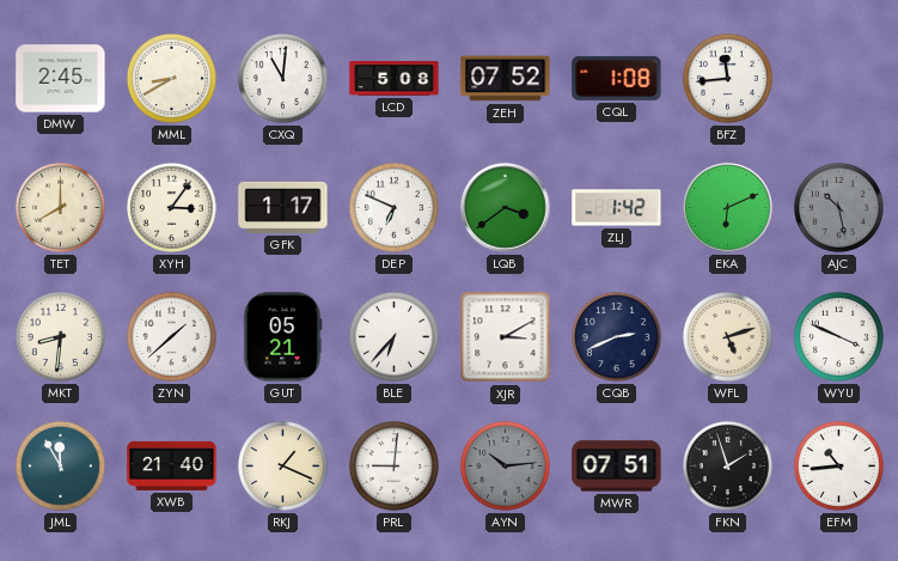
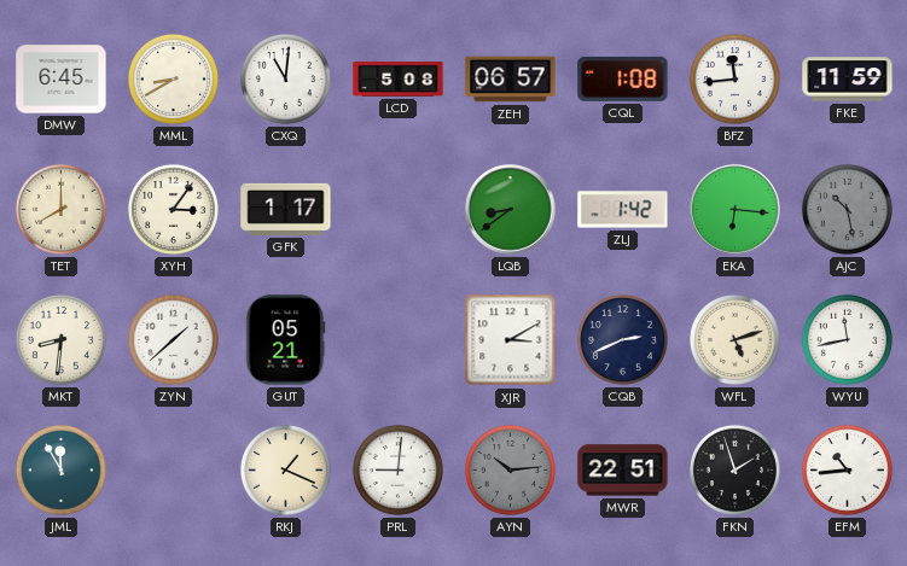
DMW: 2:45 -> 6:45
ZEH: 07:52 -> 06:57
FKE: none -> 11:59
DEP: 6:49 -> none
LQB: 3:39 -> 8:39
EKA: 6:11 -> 6:16
BLE: 6:37 -> none
WYU: 3:49 -> 11:43
XWB: 21:40 -> none
MWR: 07:51 -> 22:51
